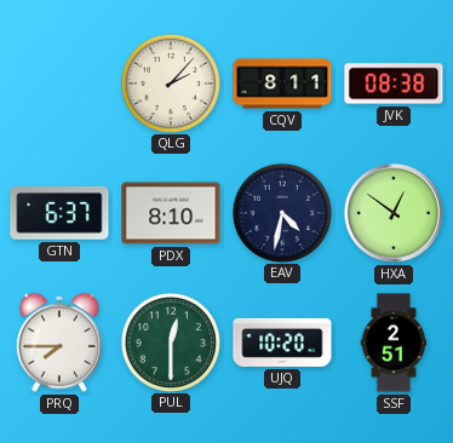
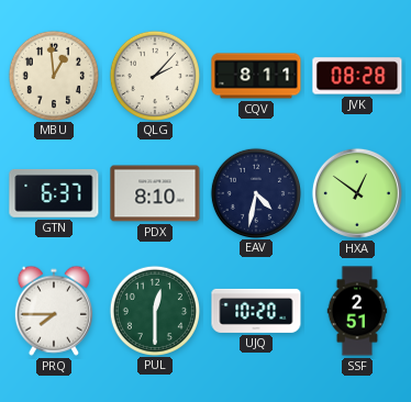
MBU: none -> 12:59
JVK: 08:38 -> 08:28
